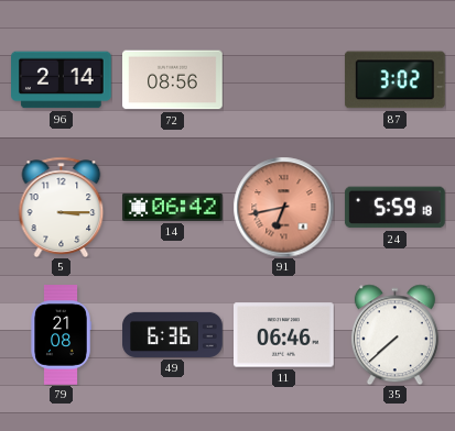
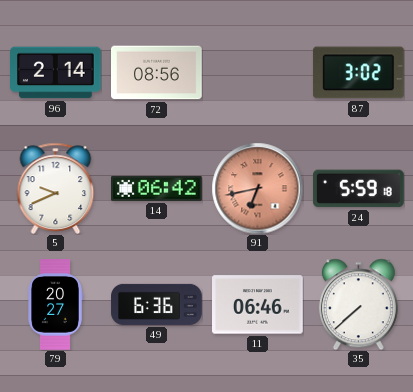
5: 3:15 -> 9:41
79: 21:08 -> 20:27
